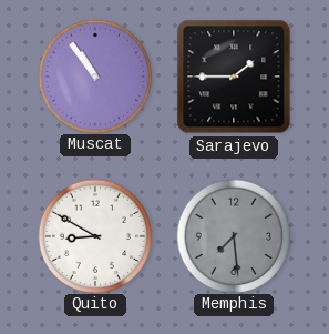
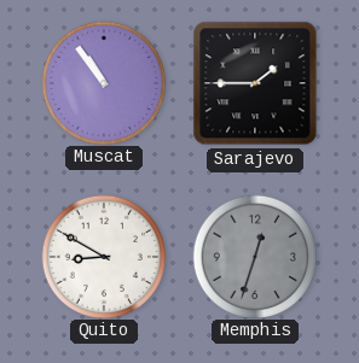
Memphis: 7:29 -> 12:33
